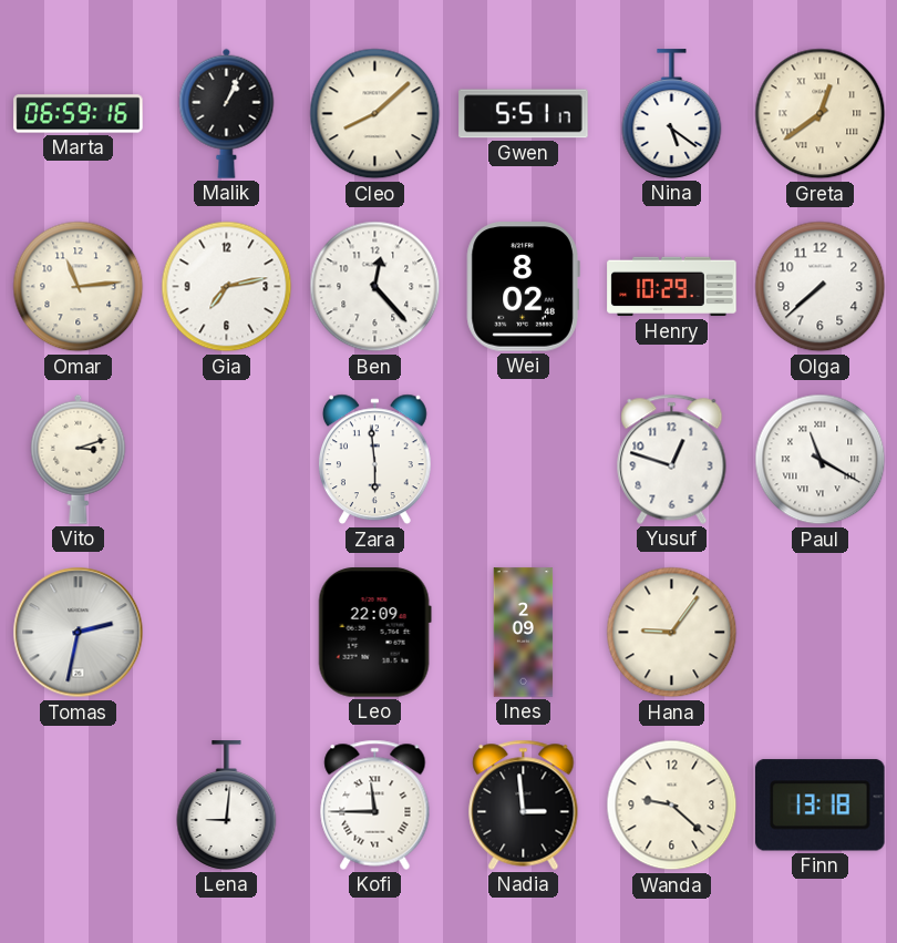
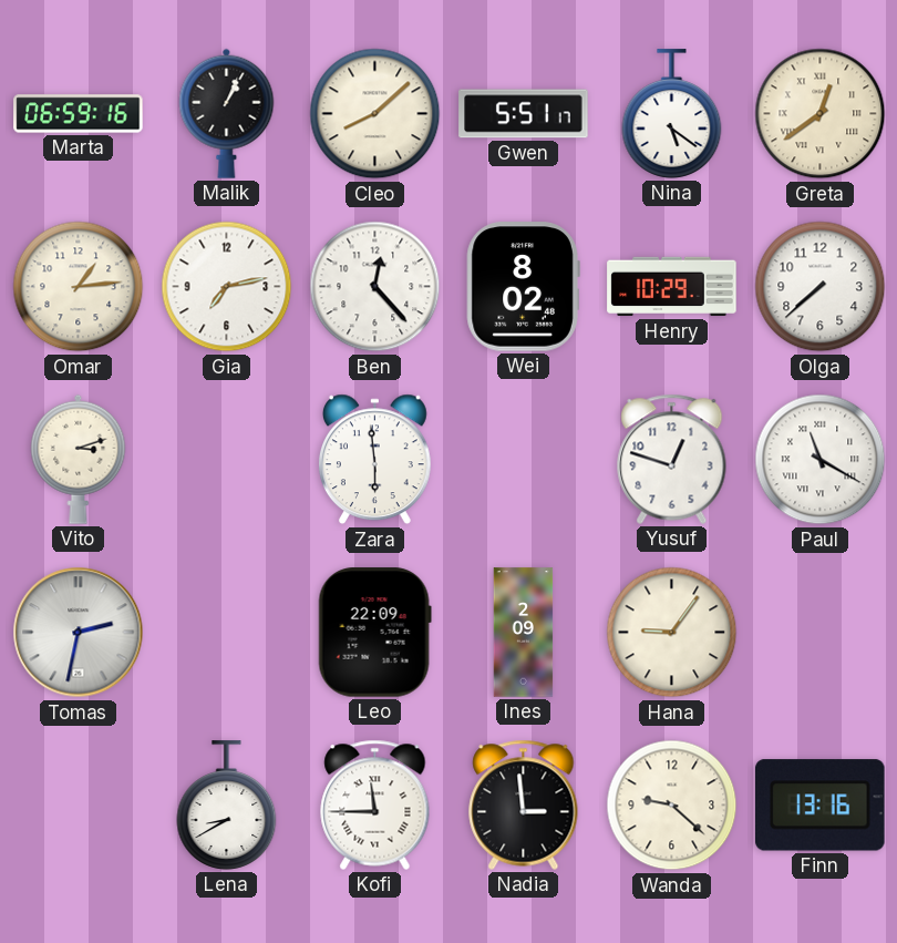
Omar: 11:14 -> 1:14
Lena: 9:01 -> 8:40
Finn: 13:18 -> 13:16
